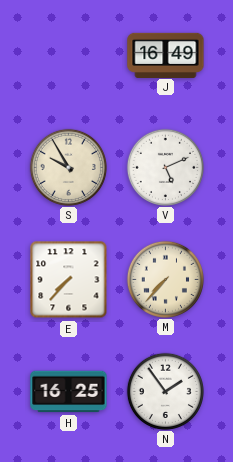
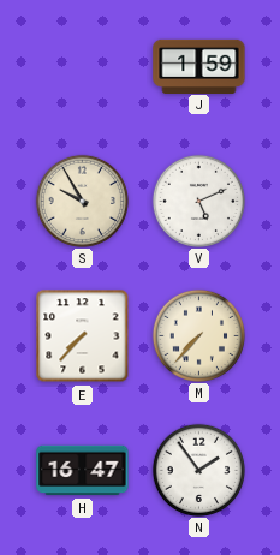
J: 16:49 -> 1:59
H: 16:25 -> 16:47
